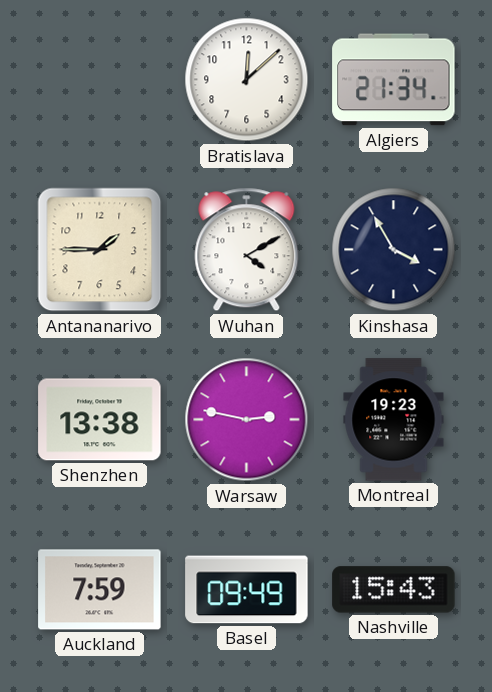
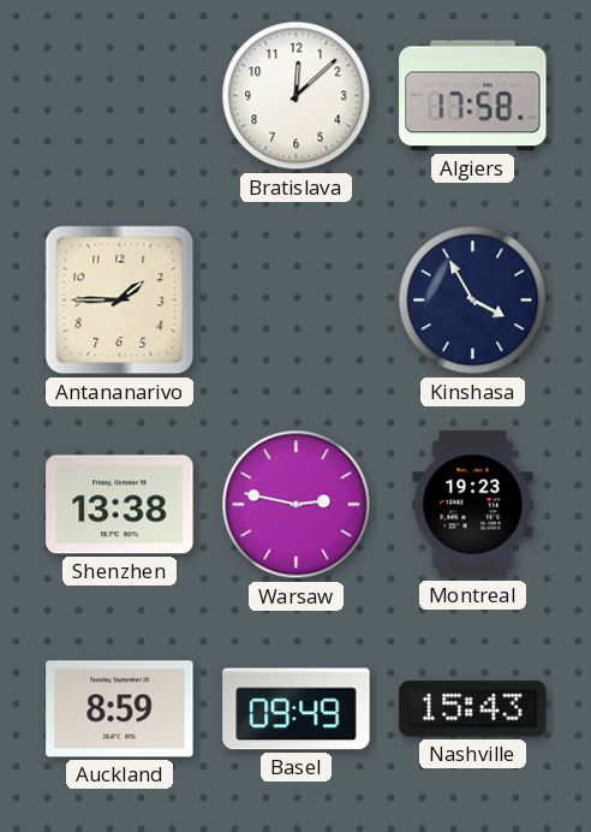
Algiers: 21:34 -> 17:58
Wuhan: 4:10 -> none
Auckland: 7:59 -> 8:59
